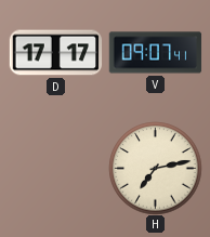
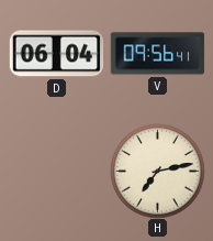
D: 17:17 -> 06:04
V: 09:07 -> 09:56
